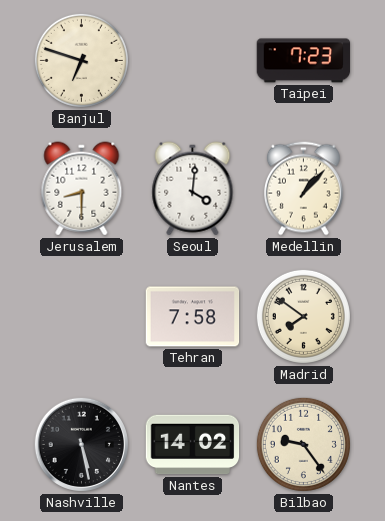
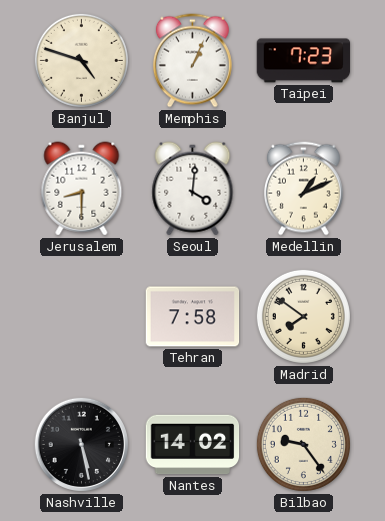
Banjul: 6:48 -> 4:48
Memphis: none -> 1:04
Medellin: 1:07 -> 1:11
